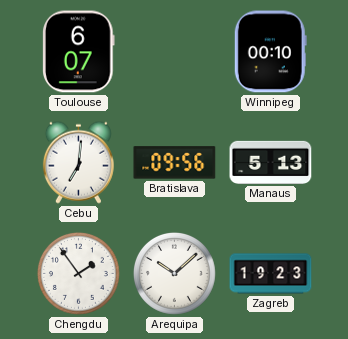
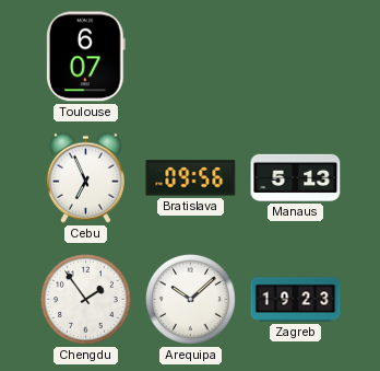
Winnipeg: 00:10 -> none
Cebu: 7:01 -> 6:56
